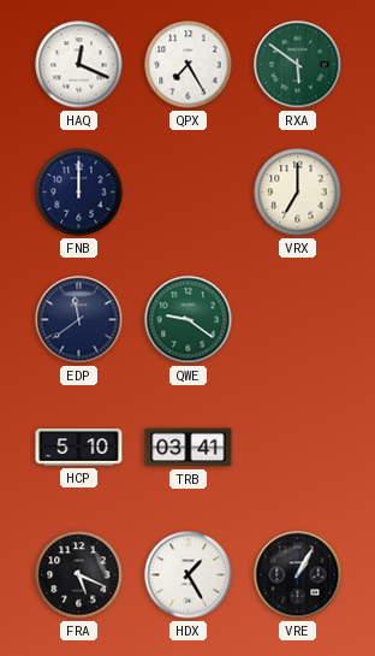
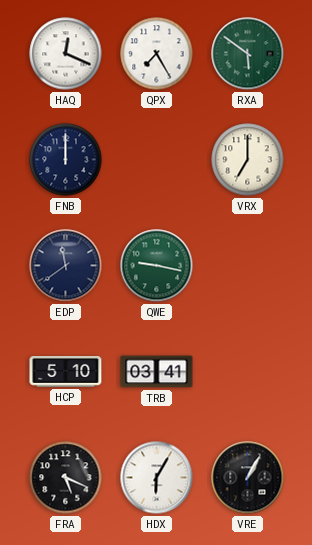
QWE: 9:21 -> 9:17
HDX: 1:25 -> 6:05
